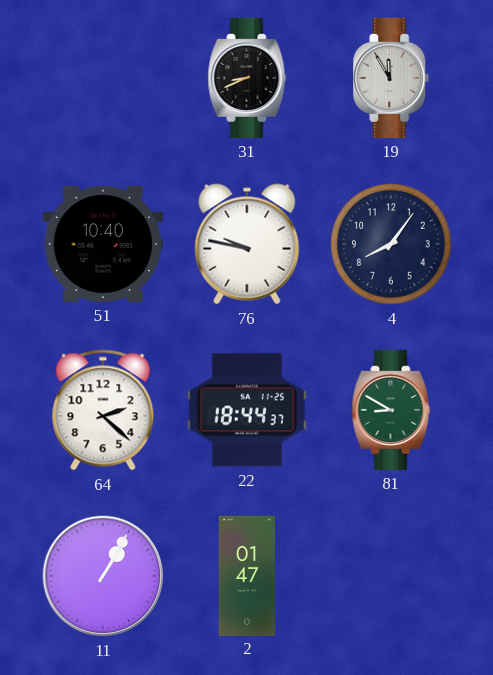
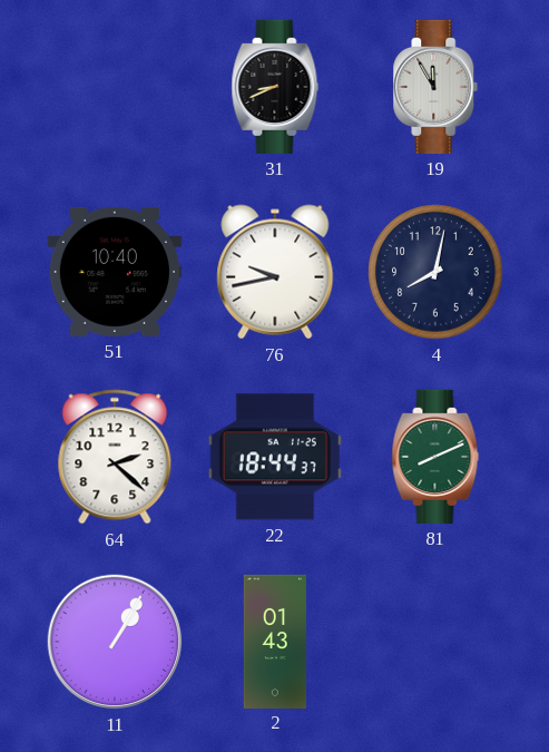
76: 9:47 -> 9:43
4: 8:06 -> 8:02
81: 8:50 -> 8:11
2: 01:47 -> 01:43
